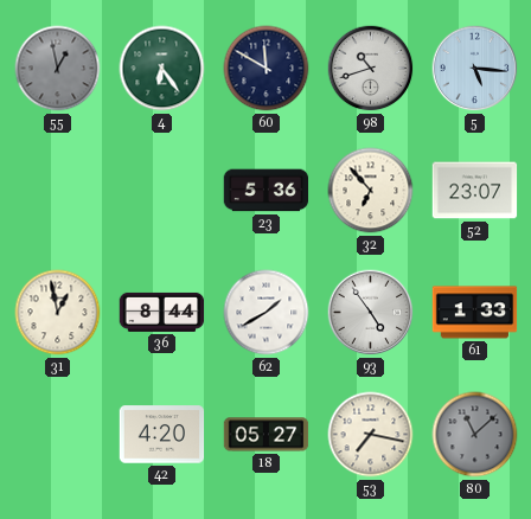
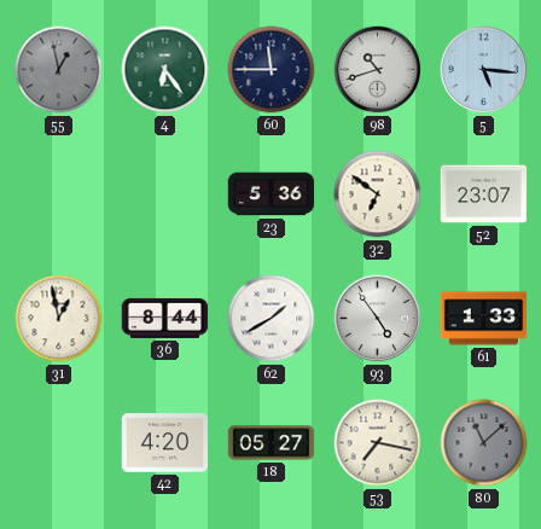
60: 11:50 -> 11:45
32: 6:53 -> 6:51
